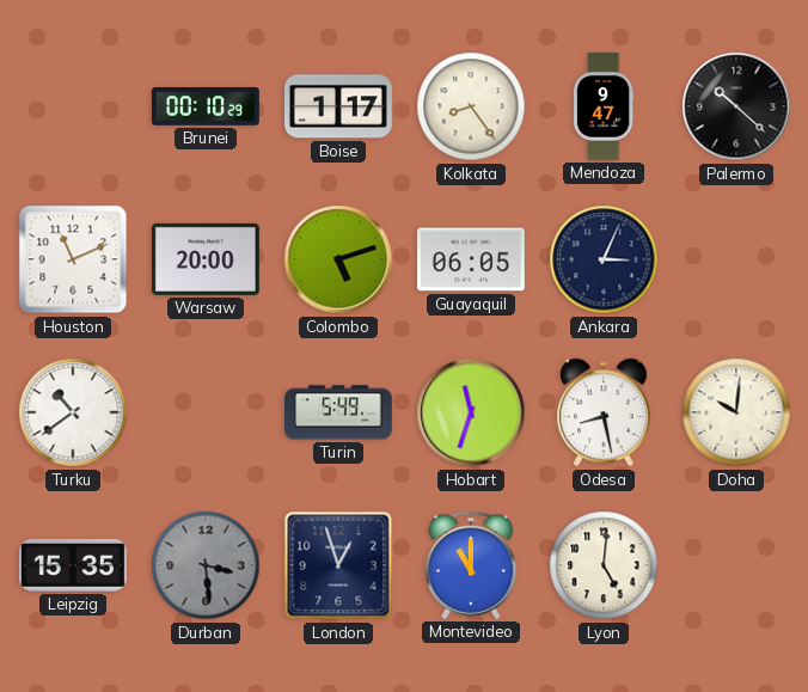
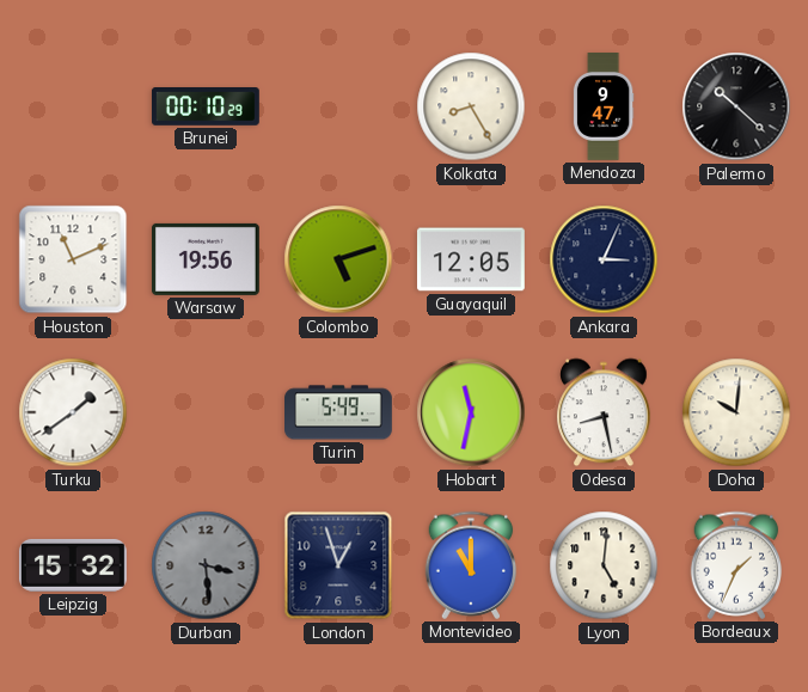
Boise: 1:17 -> none
Kolkata: 8:24 -> 8:25
Warsaw: 20:00 -> 19:56
Guayaquil: 06:05 -> 12:05
Turku: 10:39 -> 1:39
Hobart: 11:33 -> 11:32
Leipzig: 15:35 -> 15:32
Bordeaux: none -> 1:34
